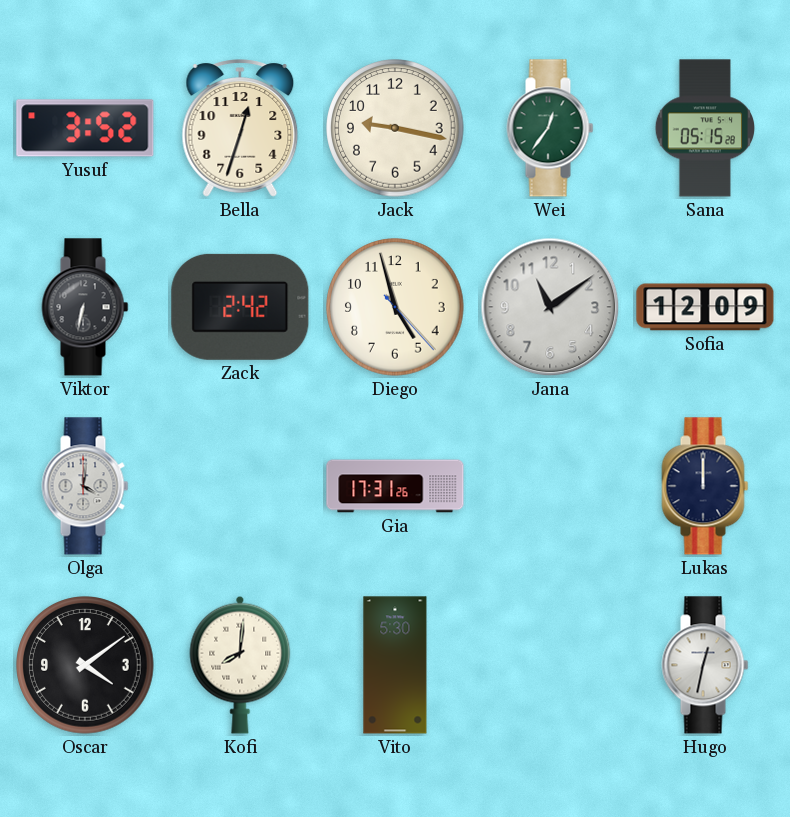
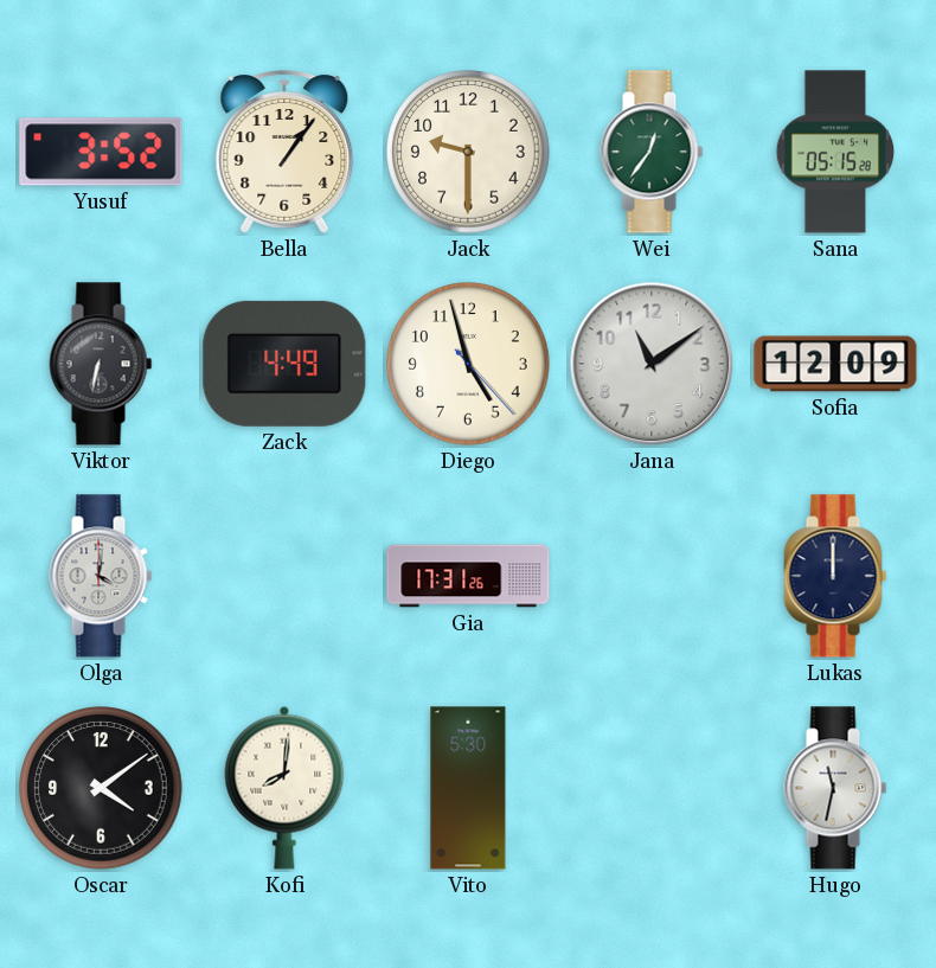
Bella: 12:33 -> 1:06
Jack: 9:17 -> 9:30
Zack: 2:42 -> 4:49
Hugo: 12:32 -> 11:32
